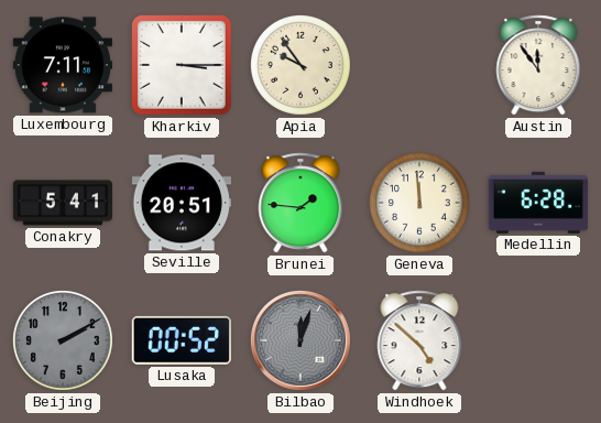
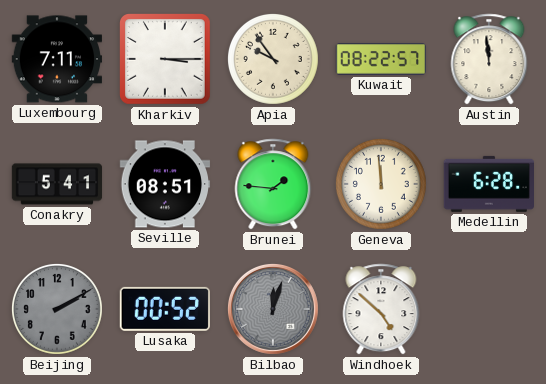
Kuwait: none -> 08:22
Austin: 11:54 -> 11:59
Seville: 20:51 -> 08:51
